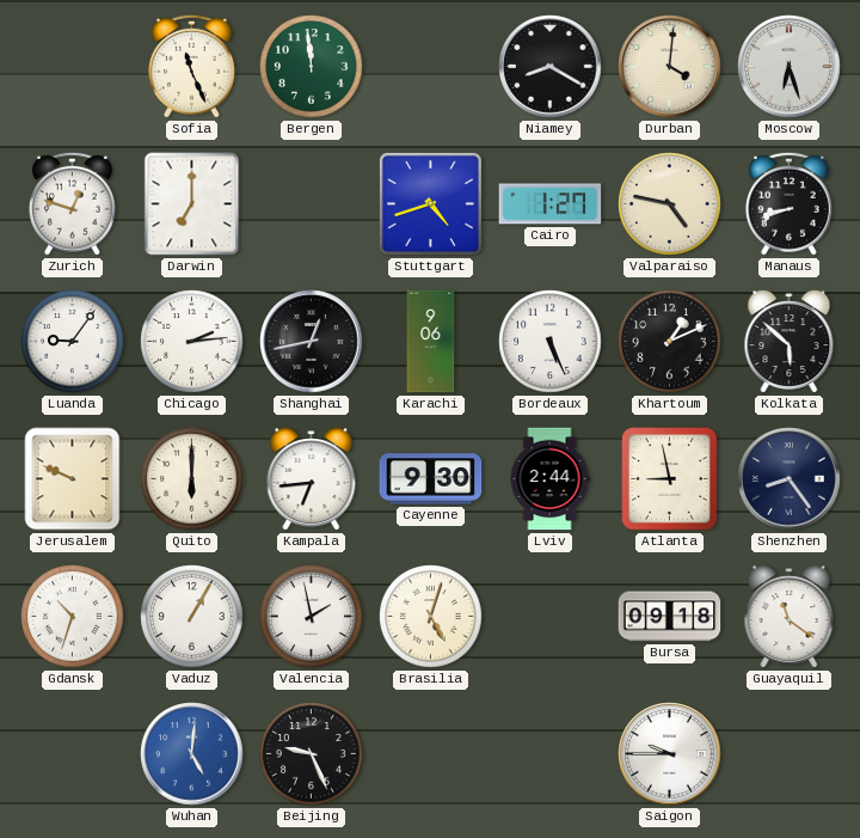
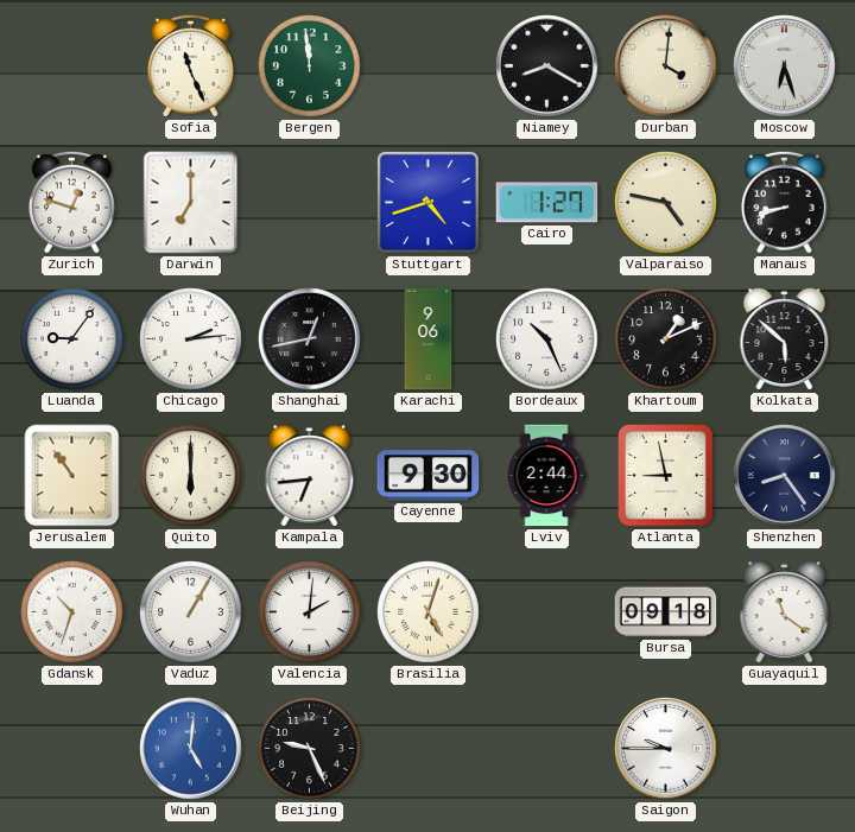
Bordeaux: 5:26 -> 10:26
Jerusalem: 9:49 -> 10:54
Valencia: 1:58 -> 2:01
